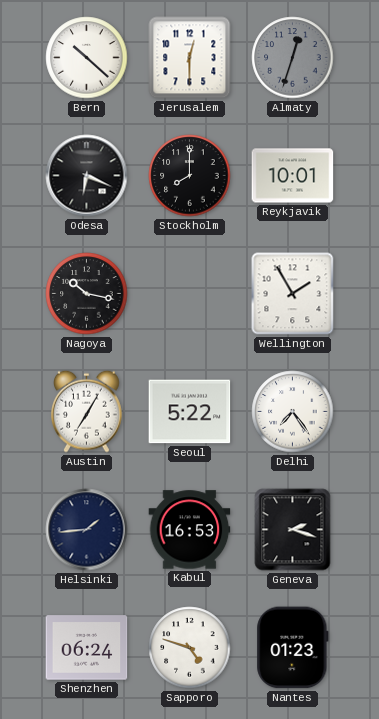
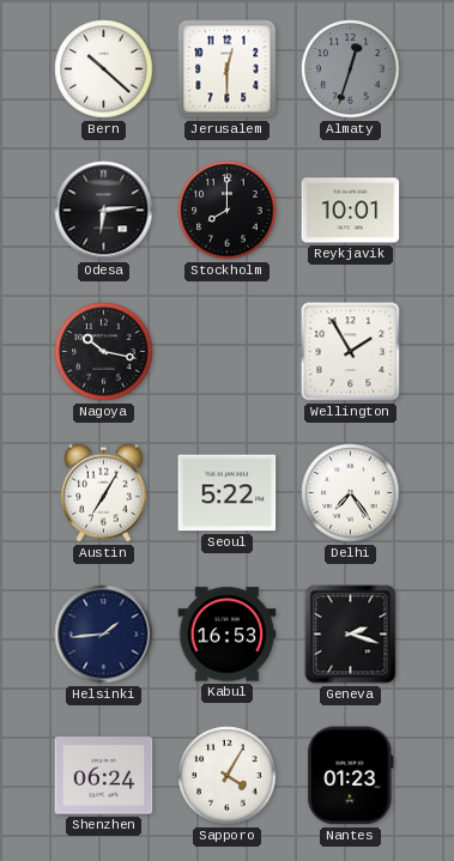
Odesa: 6:19 -> 6:14
Sapporo: 4:48 -> 4:05
